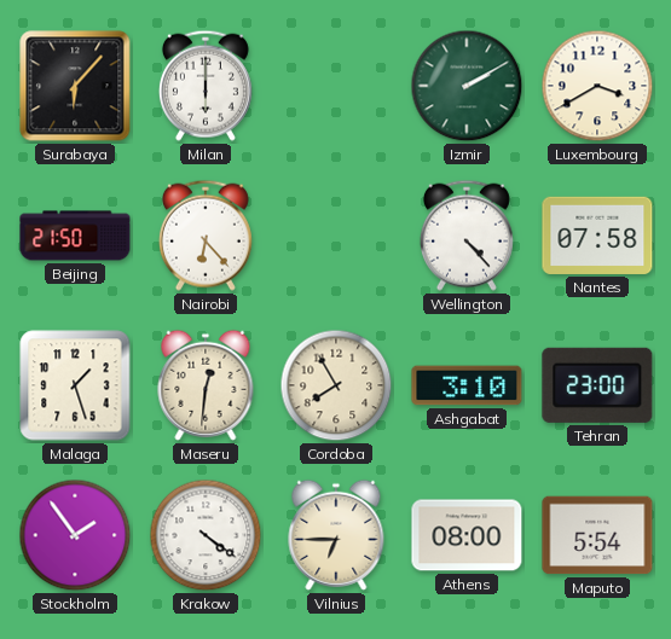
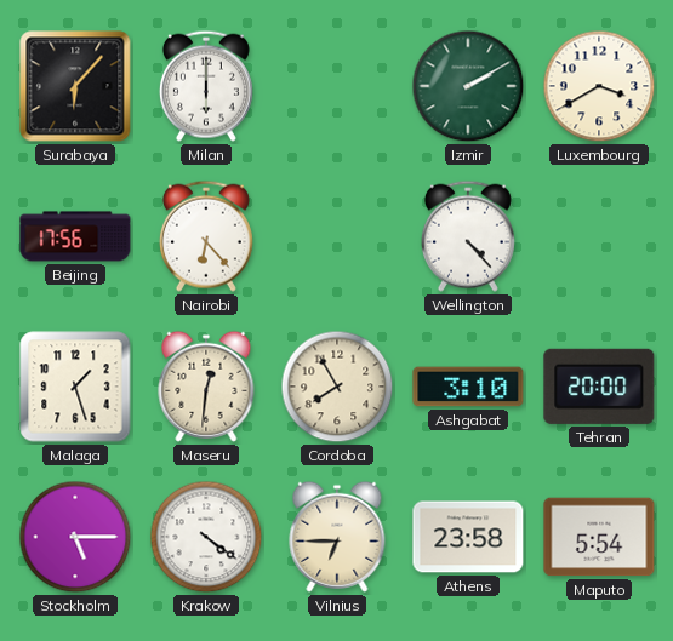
Beijing: 21:50 -> 17:56
Nantes: 07:58 -> none
Tehran: 23:00 -> 20:00
Stockholm: 1:54 -> 5:15
Athens: 08:00 -> 23:58
